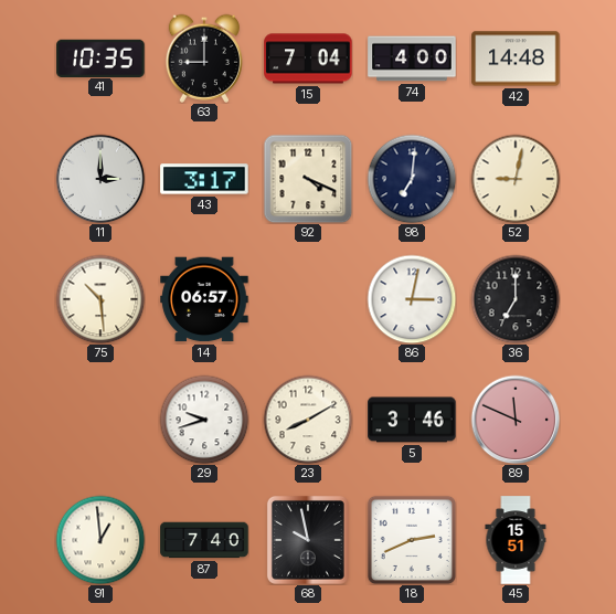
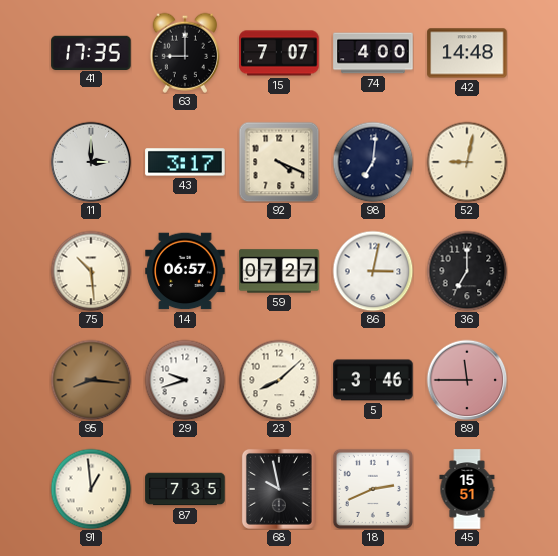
41: 10:35 -> 17:35
15: 7:04 -> 7:07
59: none -> 07:27
95: none -> 8:16
23: 8:10 -> 8:08
89: 11:49 -> 11:45
87: 7:40 -> 7:35
